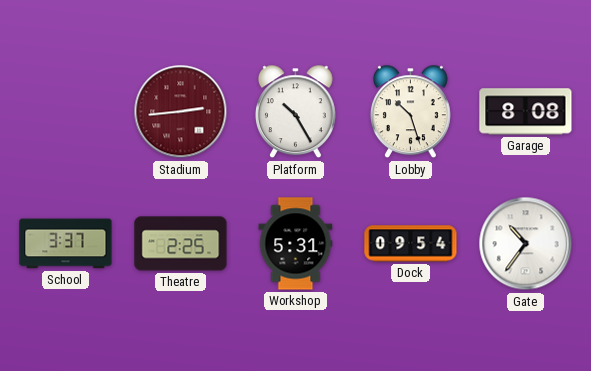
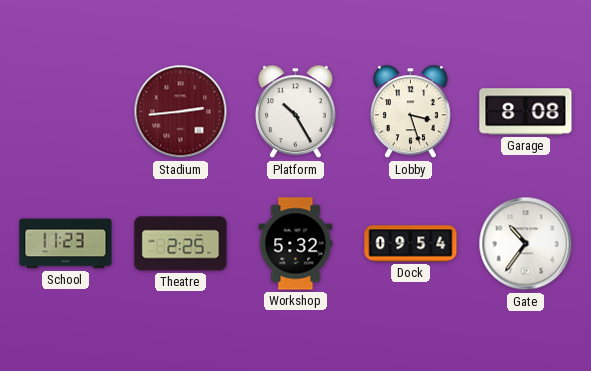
Lobby: 10:27 -> 3:27
School: 3:37 -> 11:23
Workshop: 5:31 -> 5:32
